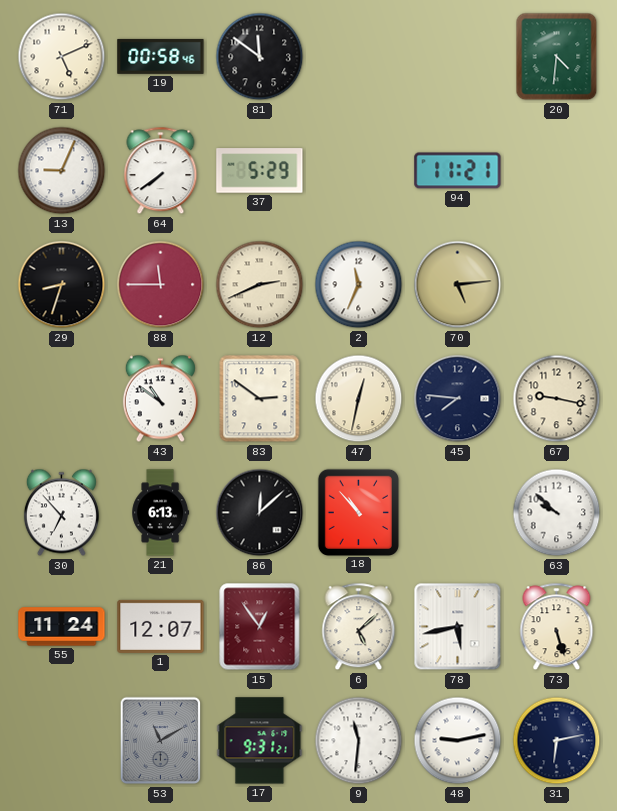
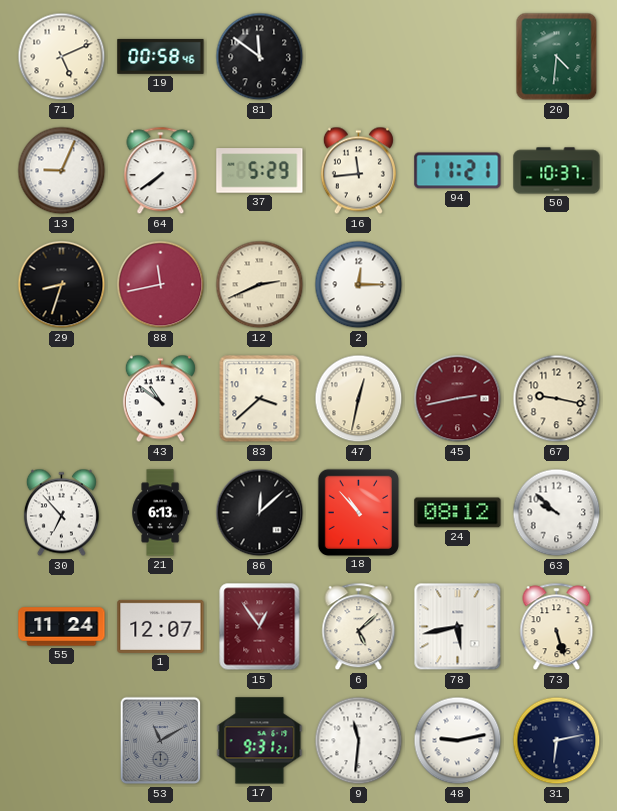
16: none -> 11:44
50: none -> 10:37
88: 11:45 -> 11:43
2: 11:34 -> 12:15
70: 5:14 -> none
83: 2:51 -> 3:38
45: 7:46 -> 2:43
45 dial: navy -> burgundy
24: none -> 08:12
